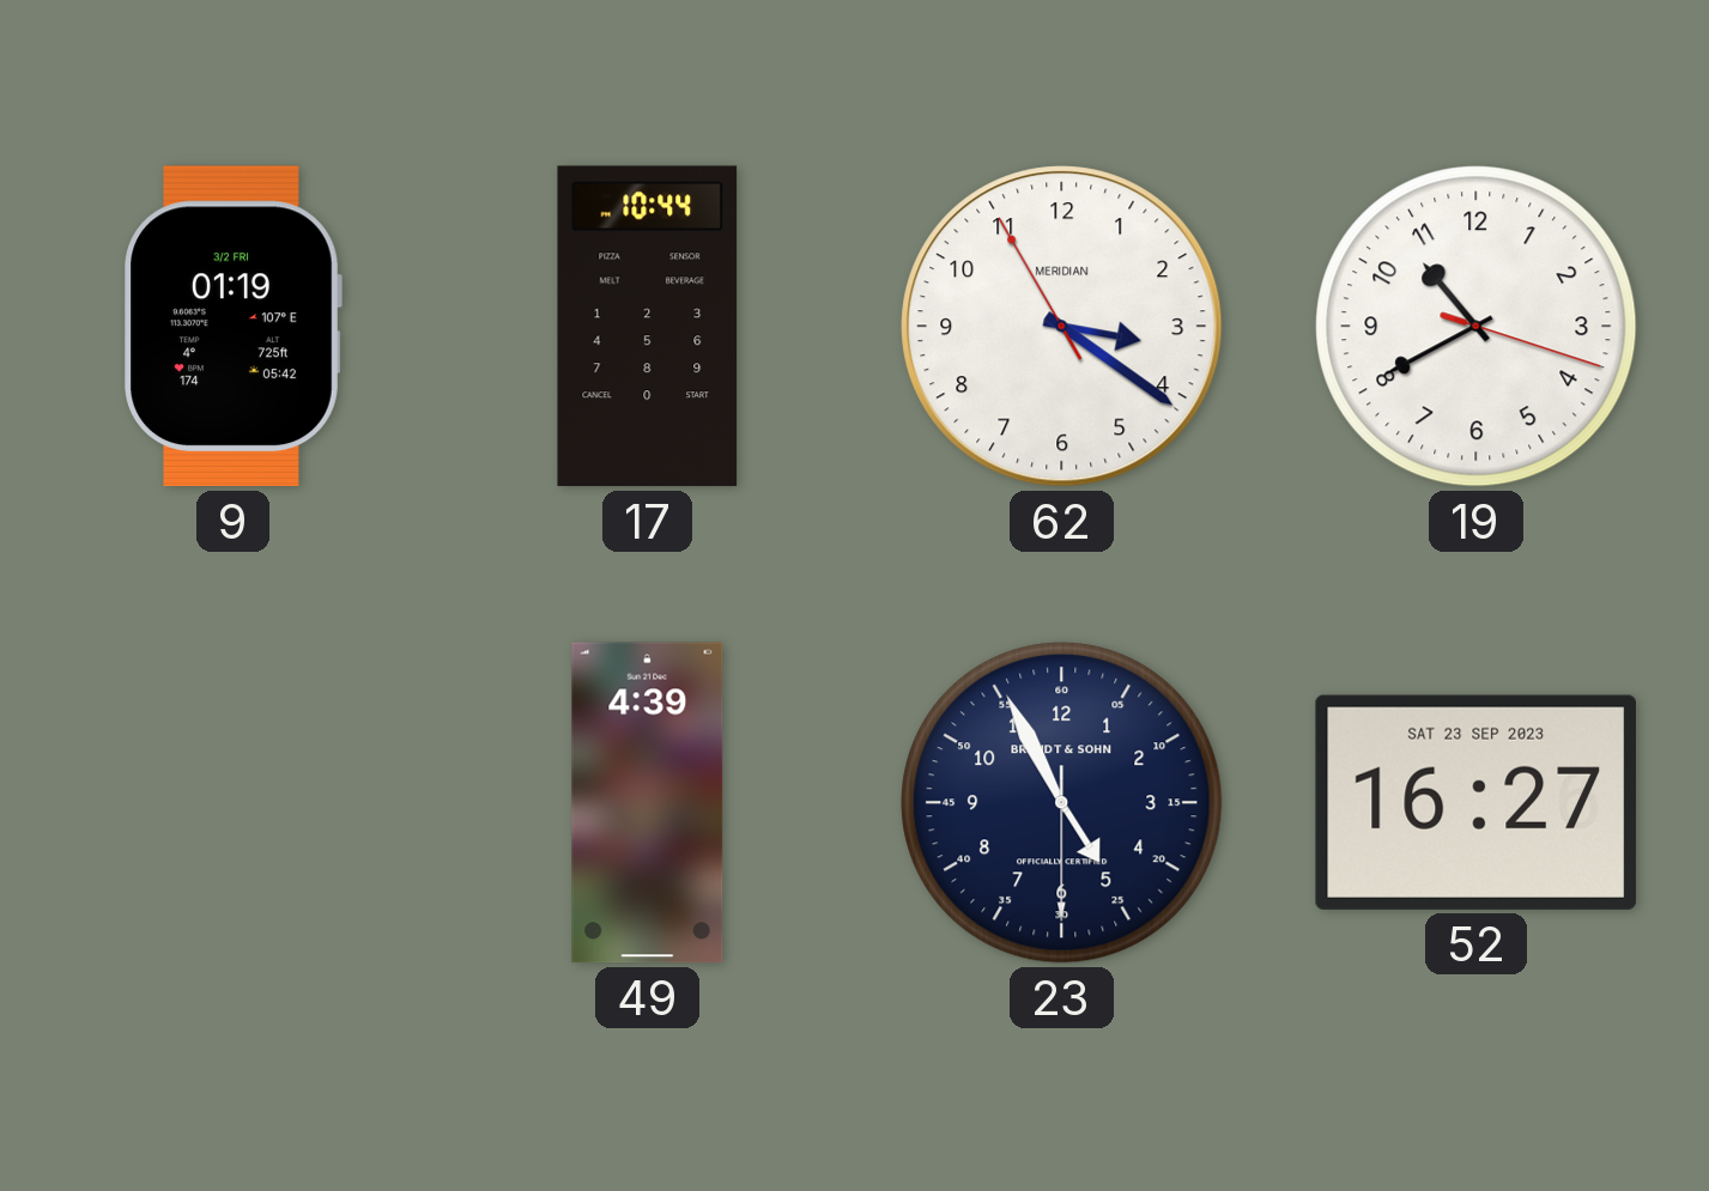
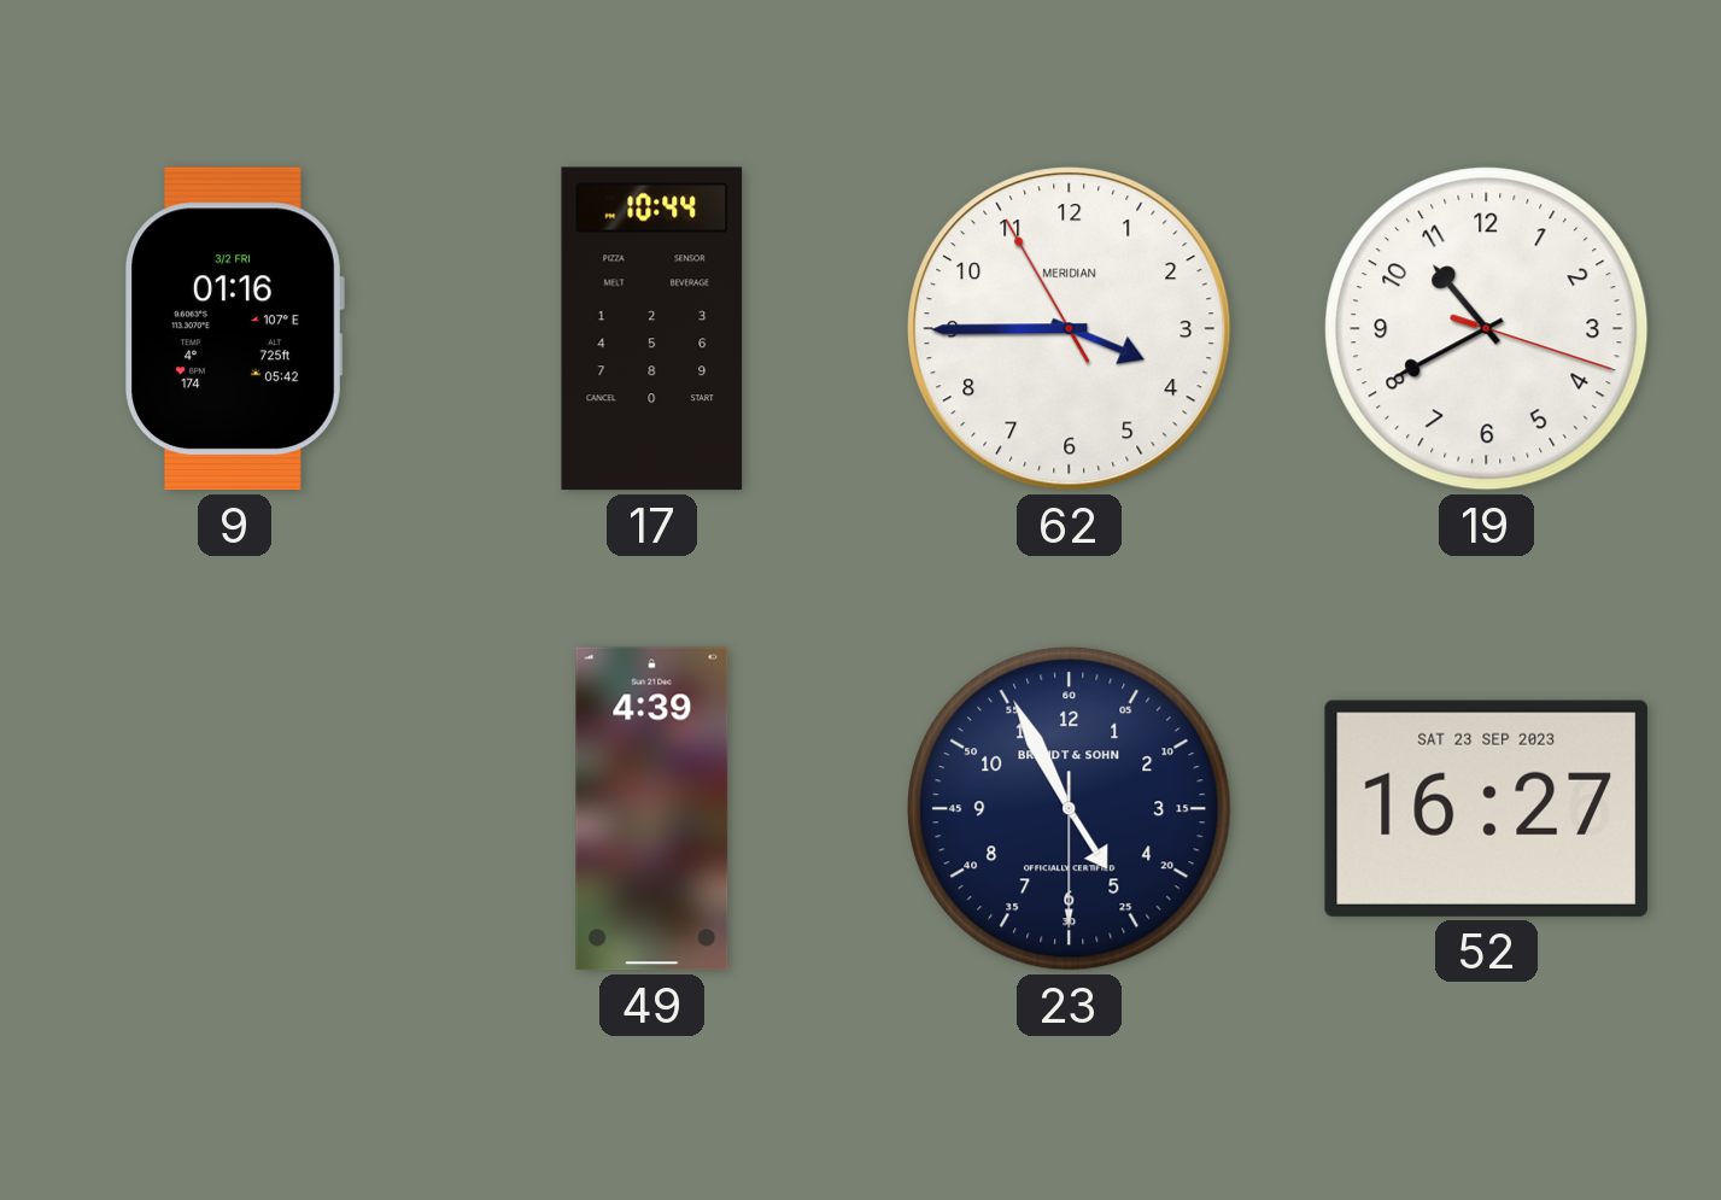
9: 01:19 -> 01:16
62: 3:20 -> 3:44
